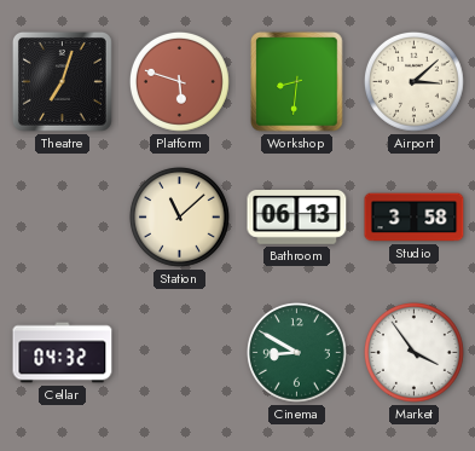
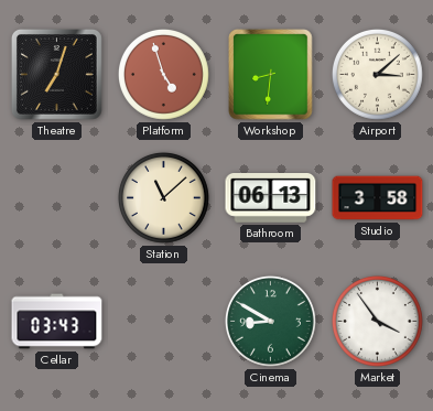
Platform: 5:48 -> 4:57
Cellar: 04:32 -> 03:43
